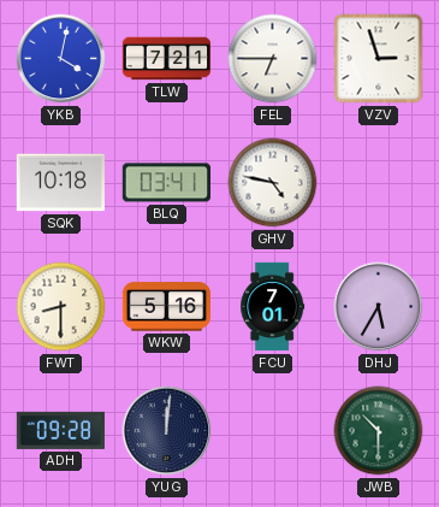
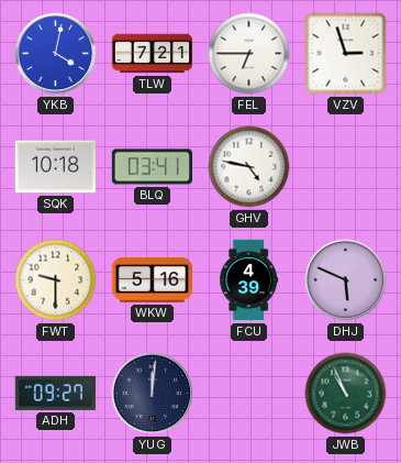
FWT: 8:30 -> 9:30
FCU: 7:01 -> 4:39
DHJ: 5:35 -> 5:49
ADH: 09:28 -> 09:27
JWB: 10:30 -> 10:56
